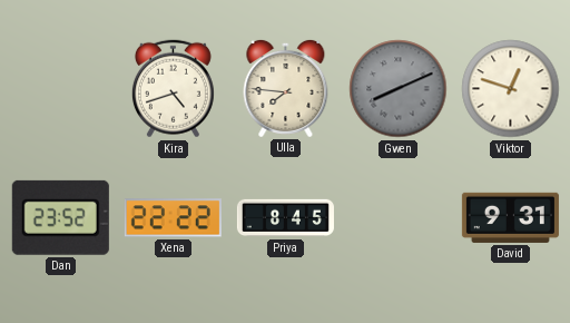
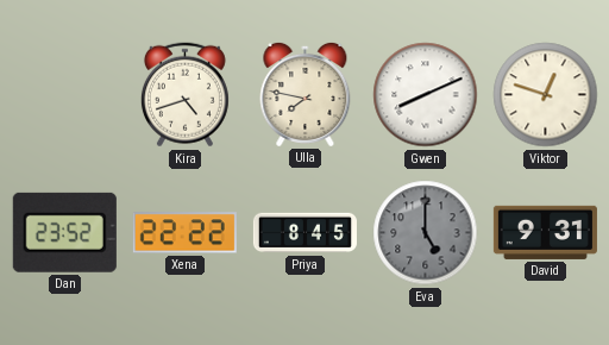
Ulla: 7:46 -> 7:47
Gwen dial: grey -> white
Eva: none -> 5:00
